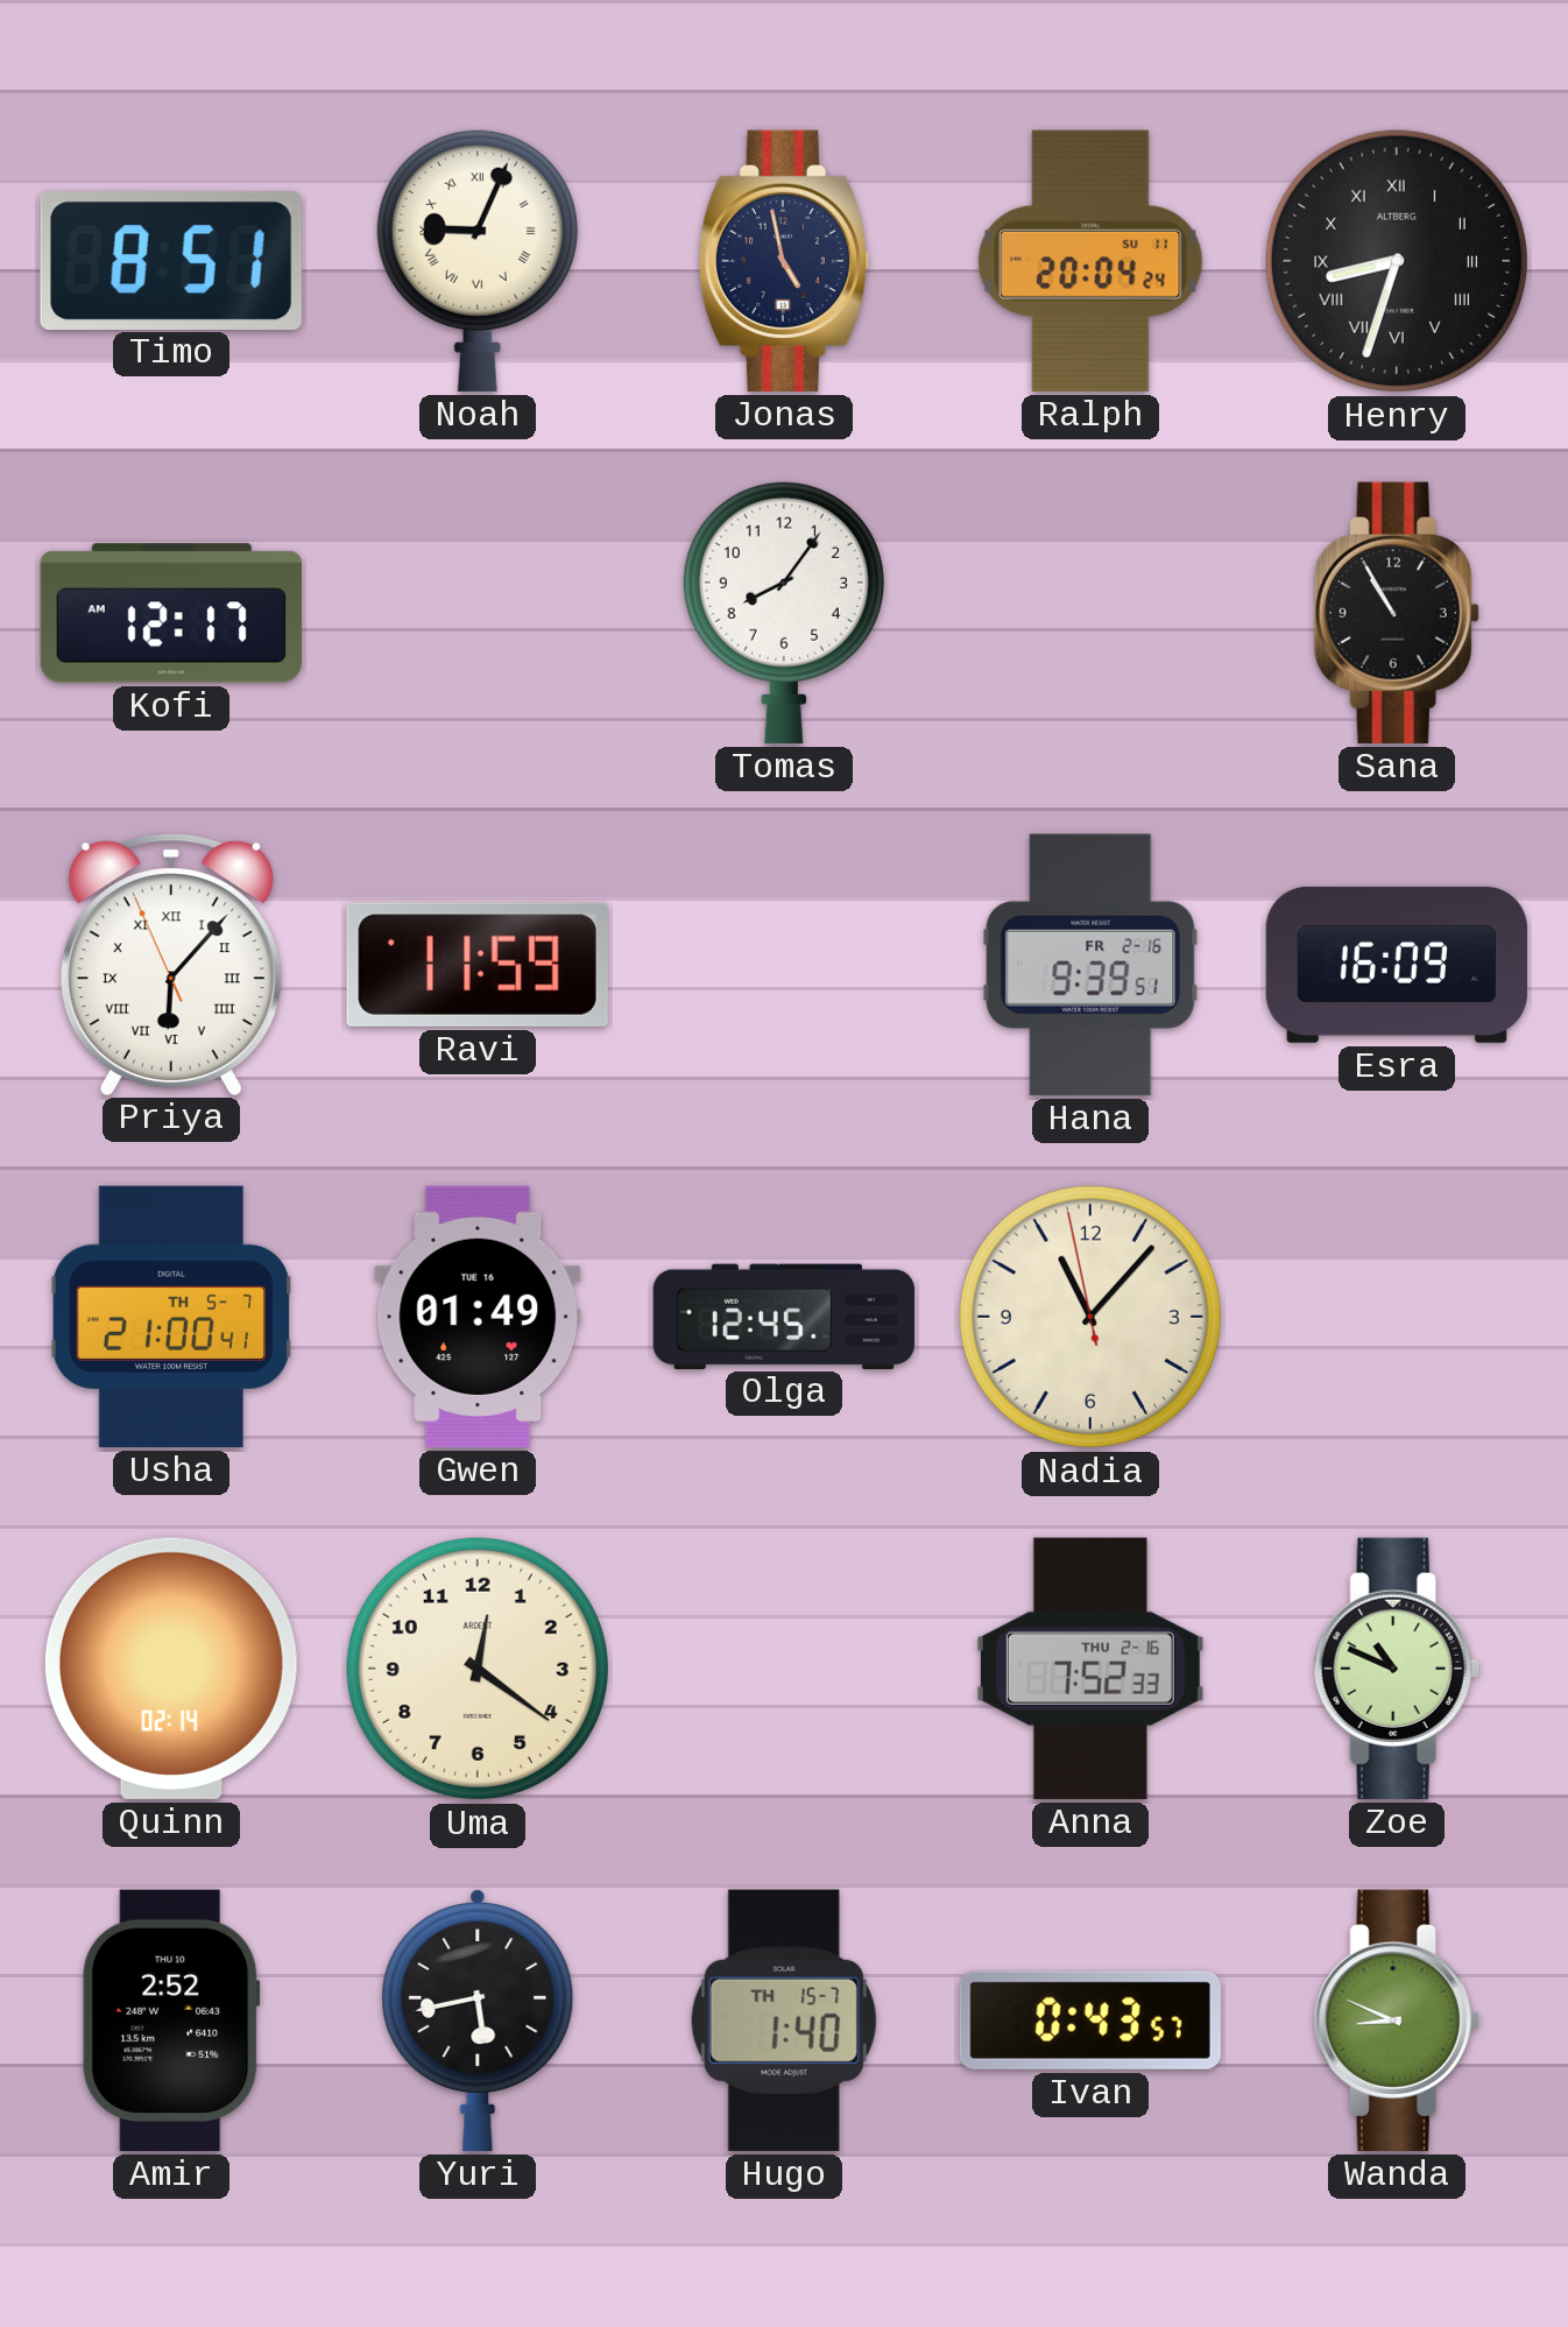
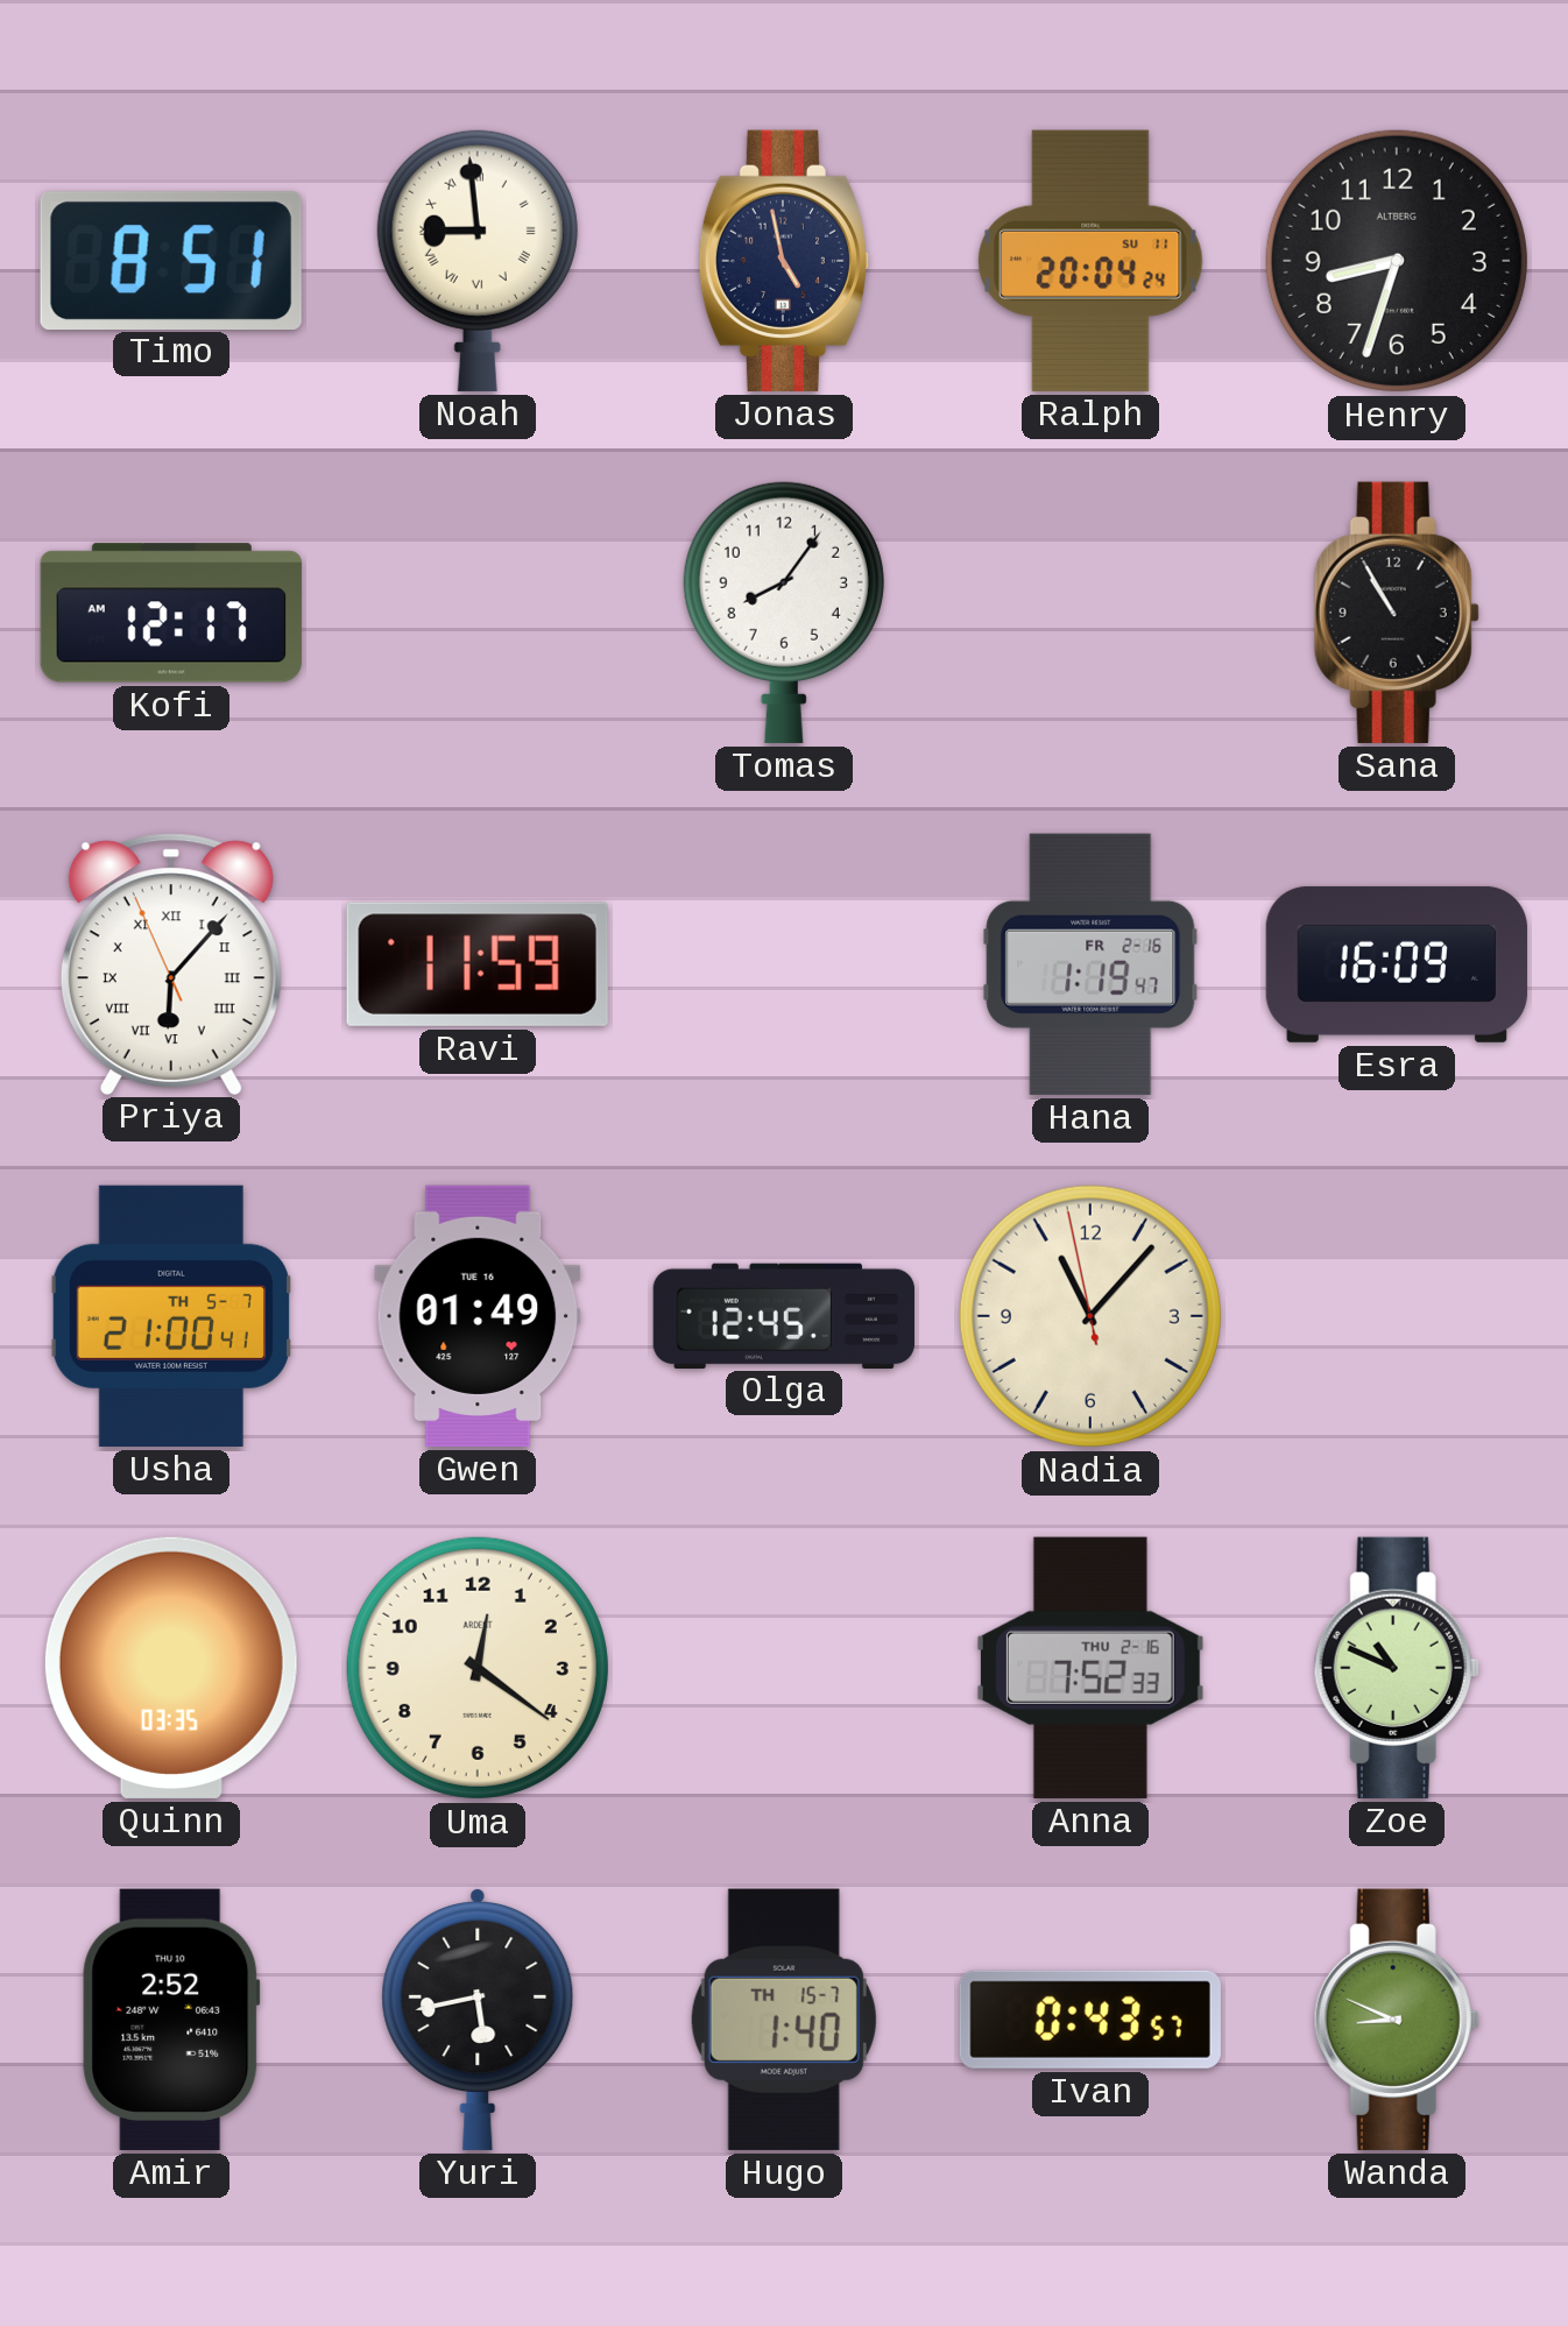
Noah: 9:04 -> 8:59
Henry numerals: Roman -> Arabic
Hana: 9:39 -> 1:19
Quinn: 02:14 -> 03:35
